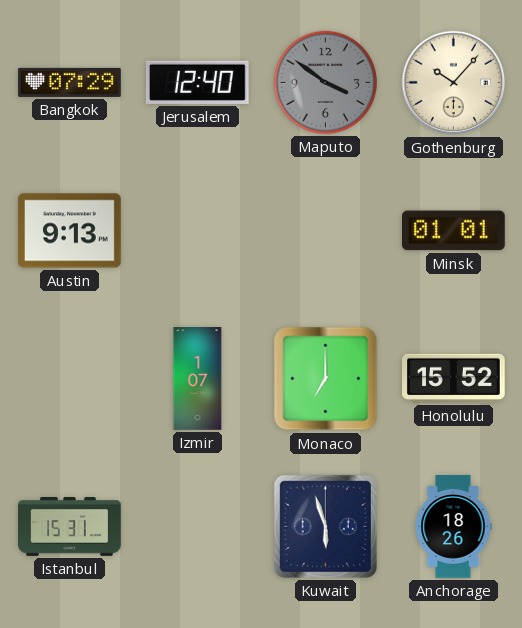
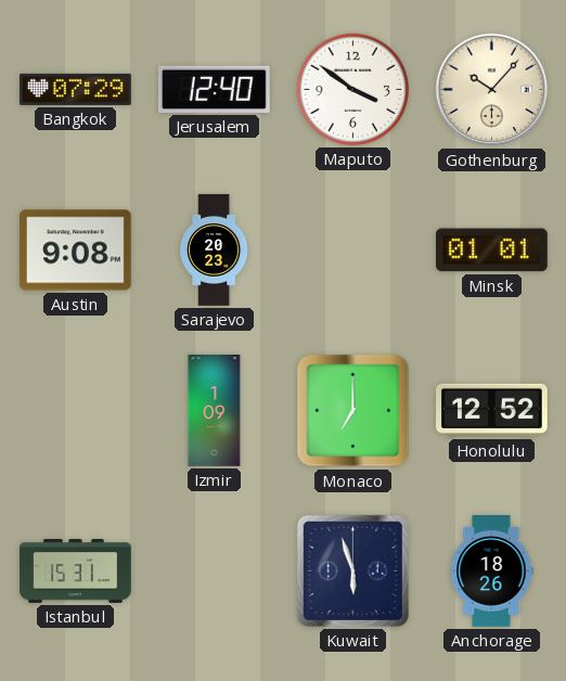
Maputo dial: grey -> white
Austin: 9:13 -> 9:08
Sarajevo: none -> 20:23
Izmir: 1:07 -> 1:09
Honolulu: 15:52 -> 12:52
